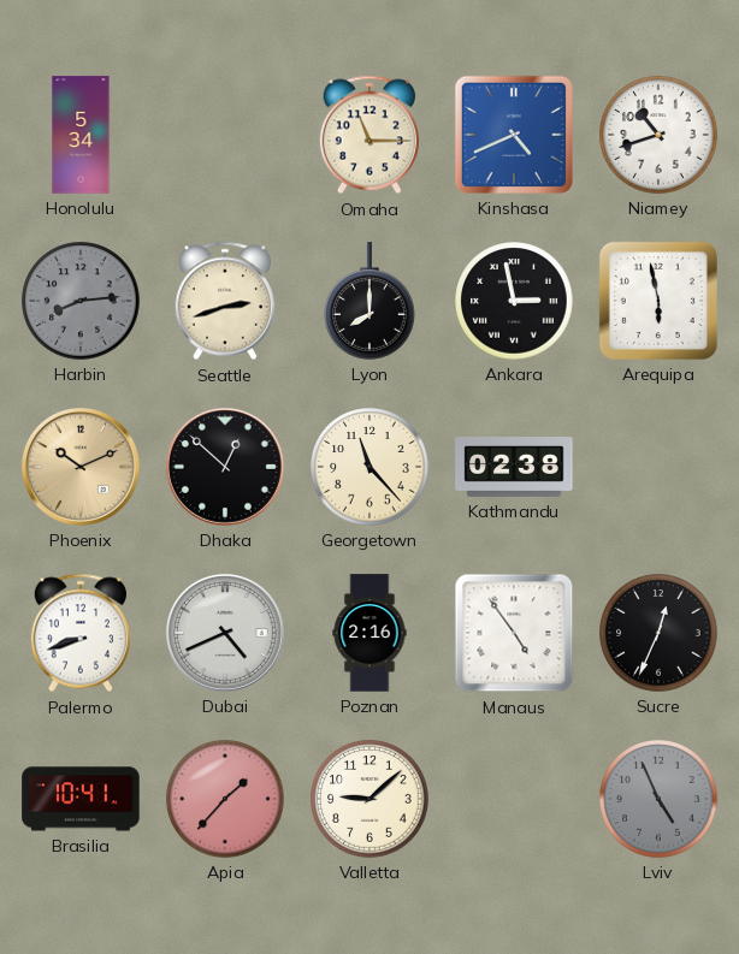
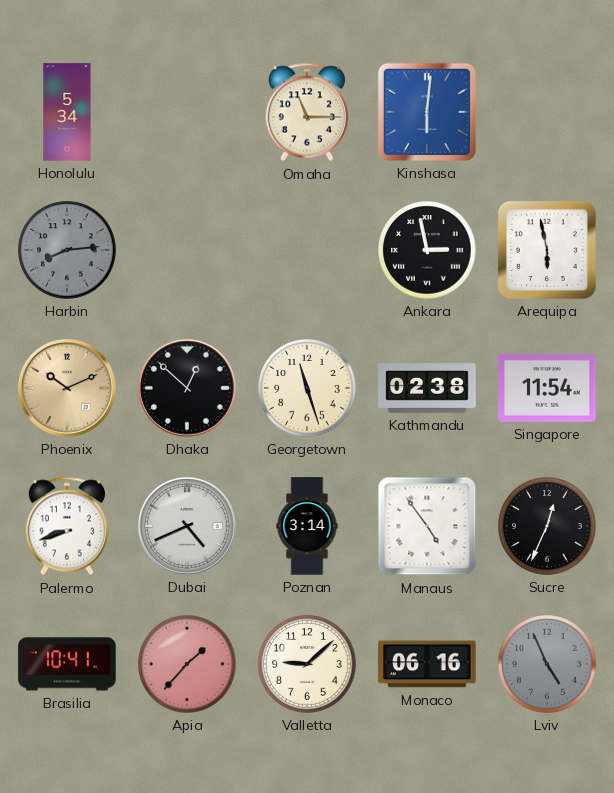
Kinshasa: 4:41 -> 6:01
Niamey: 10:42 -> none
Seattle: 2:42 -> none
Lyon: 8:00 -> none
Georgetown: 11:23 -> 11:27
Singapore: none -> 11:54
Poznan: 2:16 -> 3:14
Monaco: none -> 06:16
